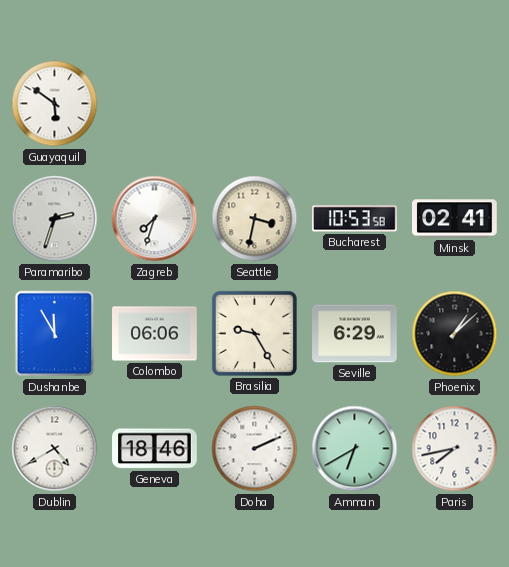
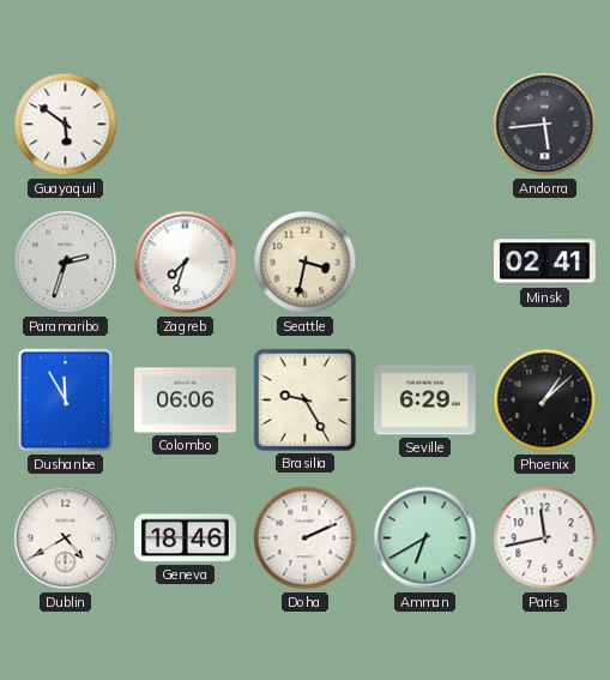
Andorra: none -> 5:44
Bucharest: 10:53 -> none
Paris: 7:43 -> 11:43
